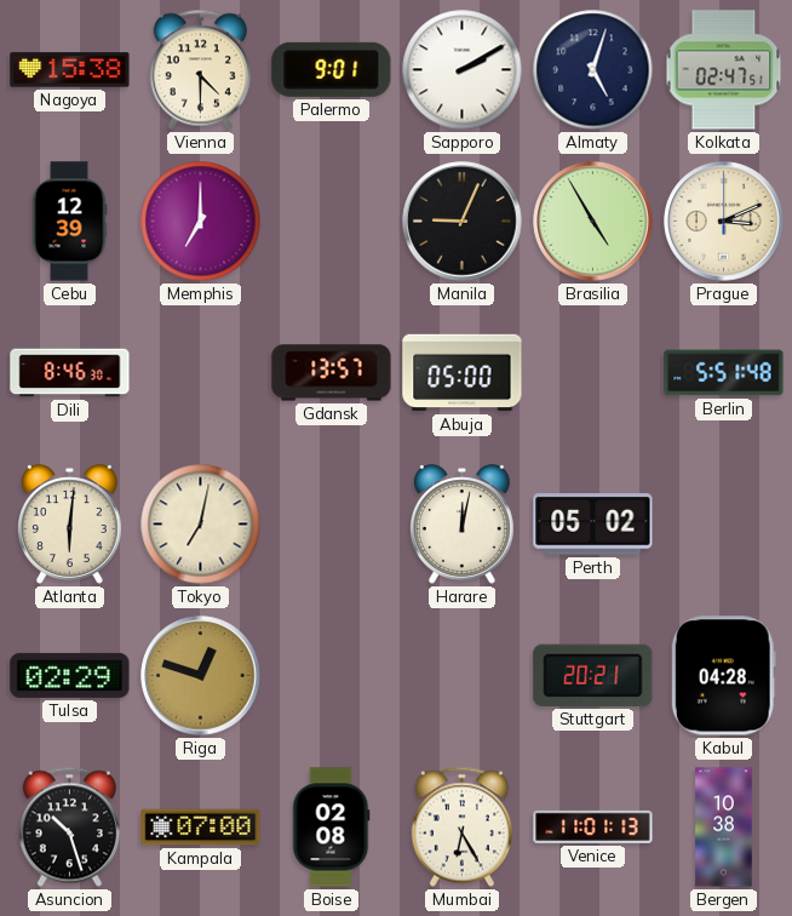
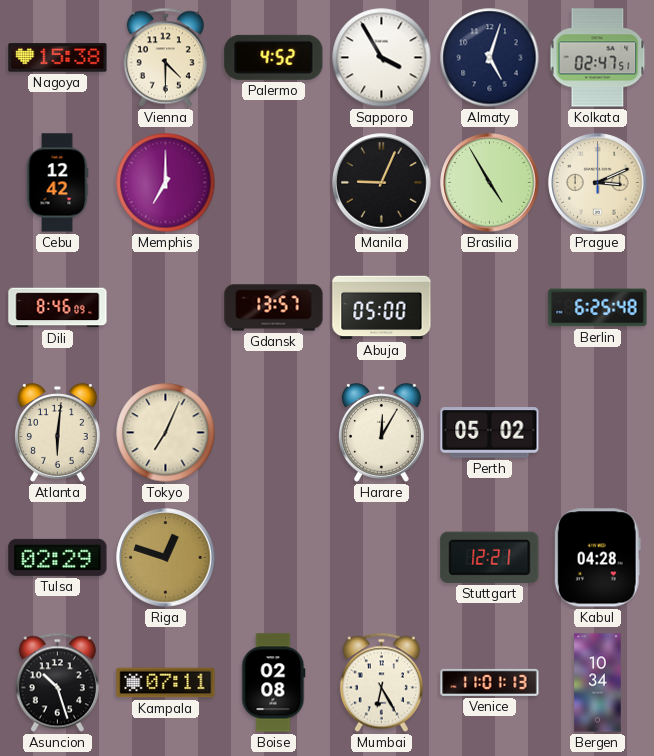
Palermo: 9:01 -> 4:52
Sapporo: 2:10 -> 3:55
Cebu: 12:39 -> 12:42
Dili: 8:46:30 -> 8:46:09
Berlin: 5:51 -> 6:25
Tokyo: 7:02 -> 7:04
Harare: 12:02 -> 12:05
Stuttgart: 20:21 -> 12:21
Kampala: 07:00 -> 07:11
Bergen: 10:38 -> 10:34
